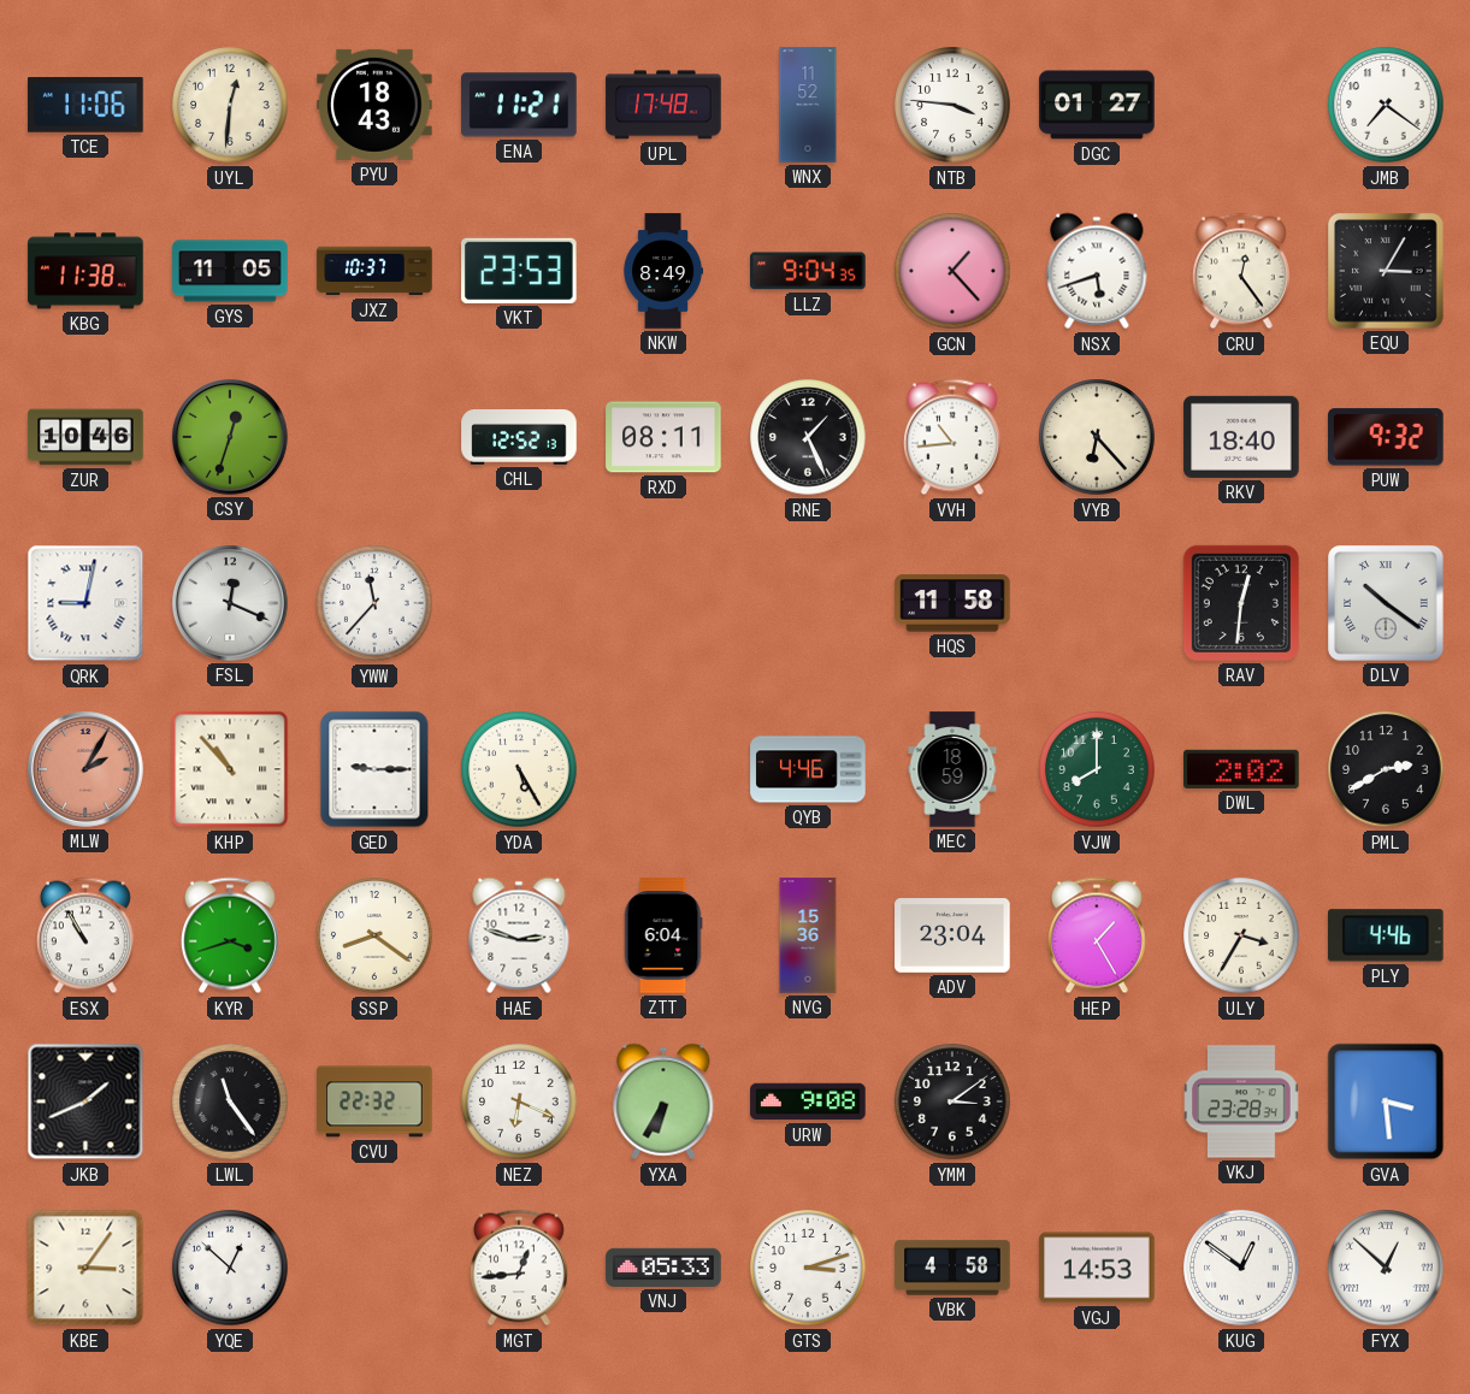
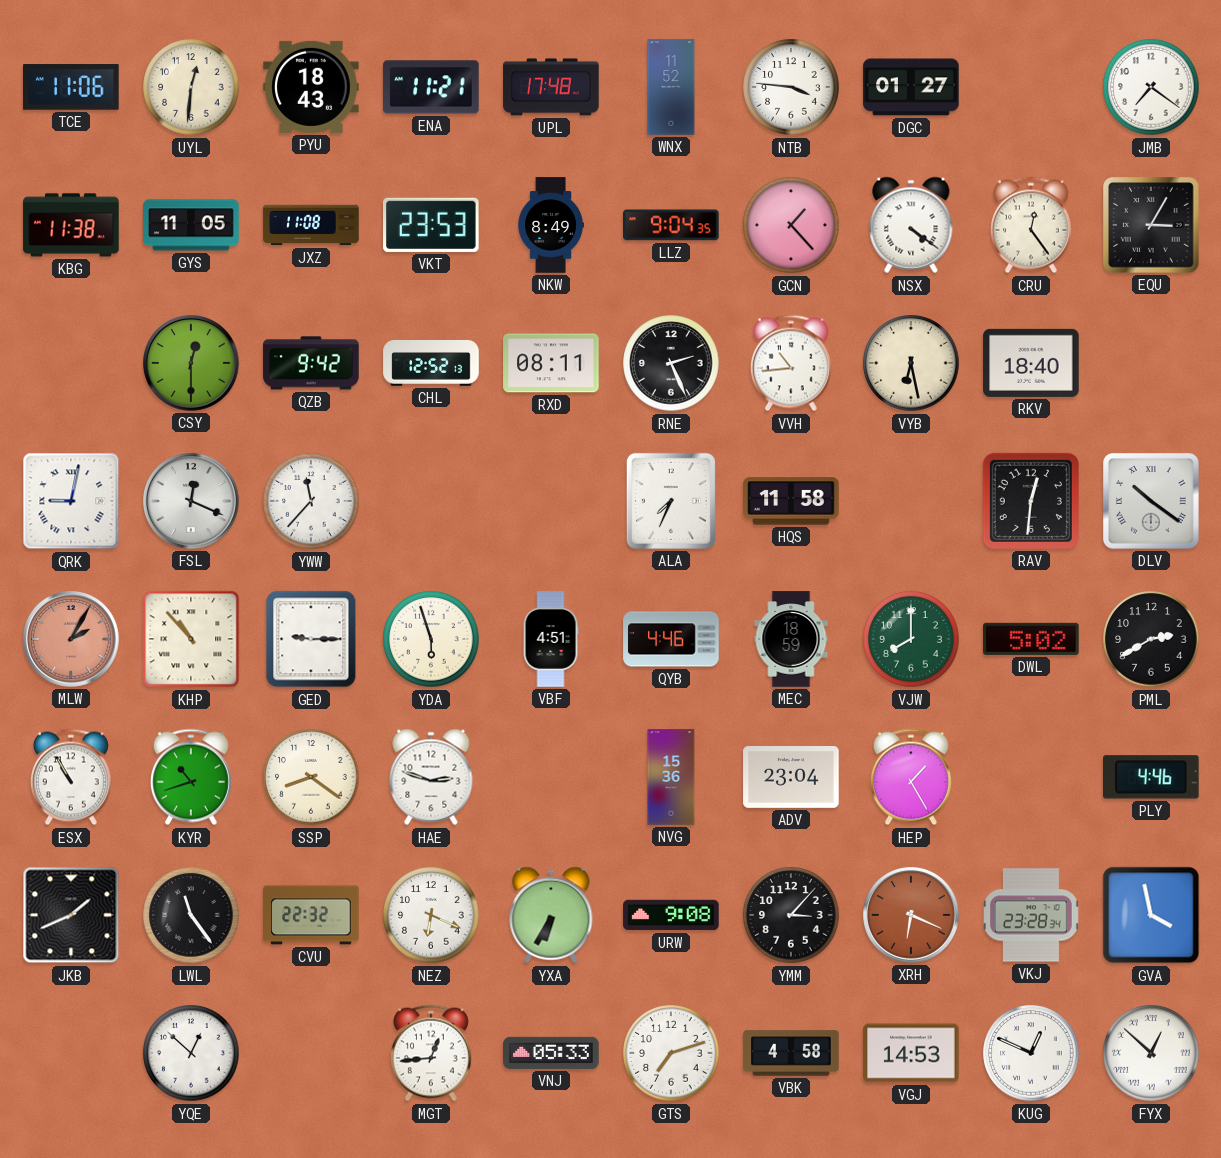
JXZ: 10:37 -> 11:08
NSX: 5:42 -> 4:21
ZUR: 10:46 -> none
CSY: 12:33 -> 12:30
QZB: none -> 9:42
RNE: 1:26 -> 2:26
VYB: 6:23 -> 6:28
PUW: 9:32 -> none
ALA: none -> 7:34
YDA: 5:25 -> 5:57
VBF: none -> 4:51
DWL: 2:02 -> 5:02
KYR: 3:42 -> 10:42
ZTT: 6:04 -> none
ULY: 3:35 -> none
YMM: 3:09 -> 3:07
XRH: none -> 6:19
GVA: 3:29 -> 3:58
KBE: 3:06 -> none
GTS: 3:12 -> 7:12
KUG: 12:51 -> 12:49
